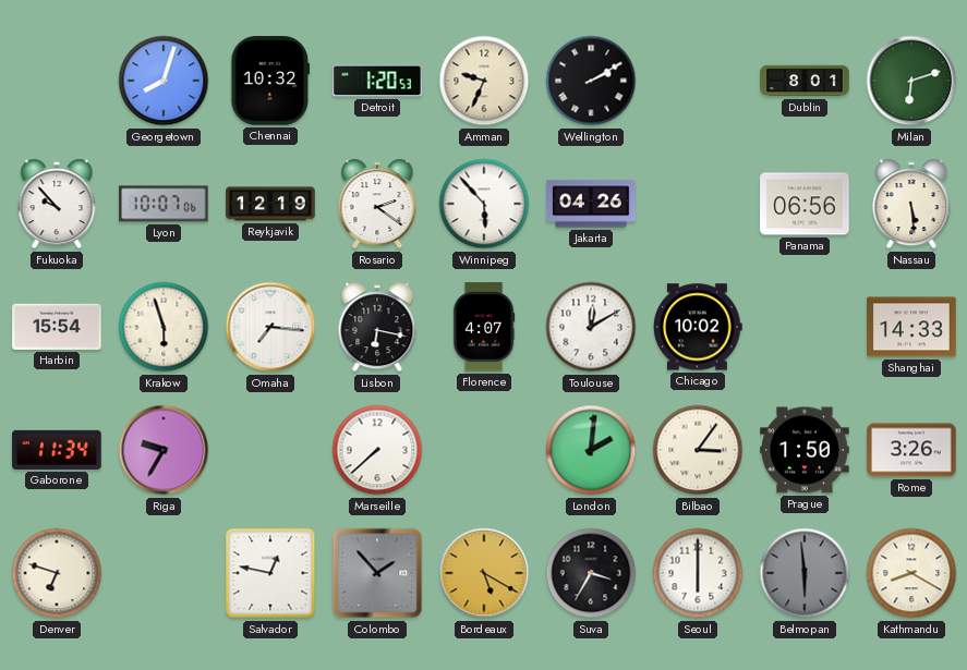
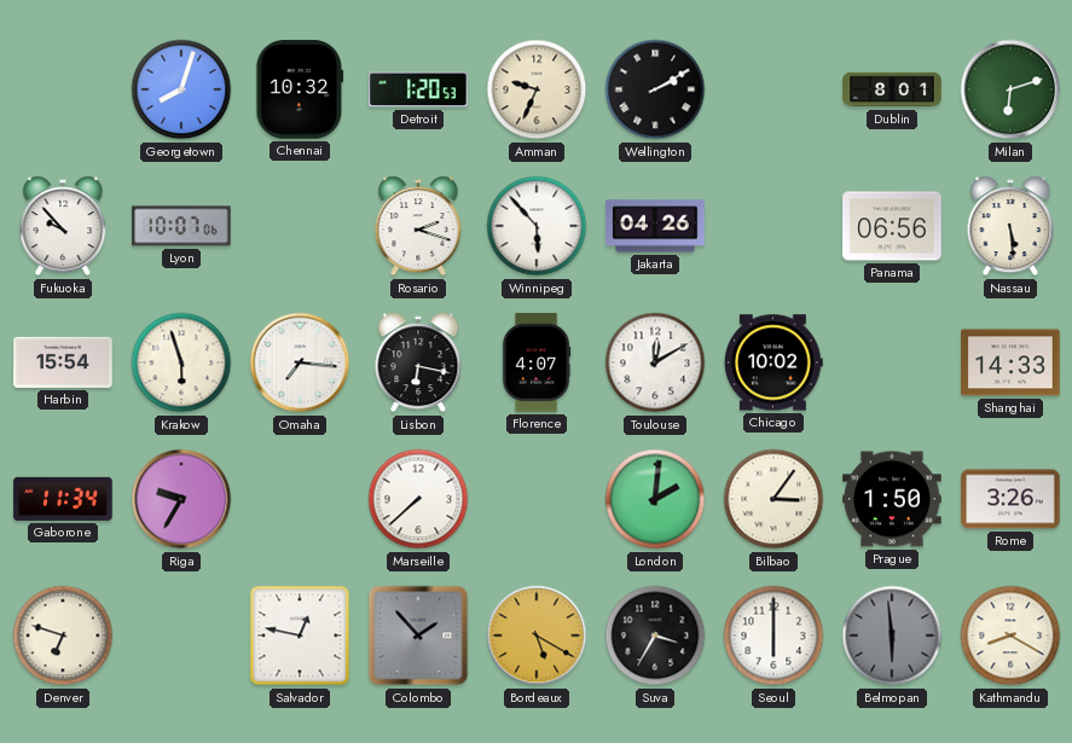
Reykjavik: 12:19 -> none
Rosario: 2:21 -> 2:18
